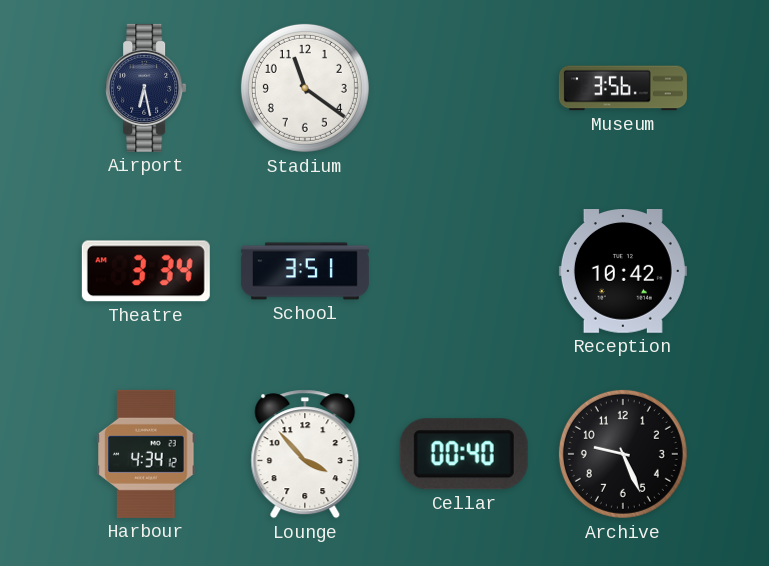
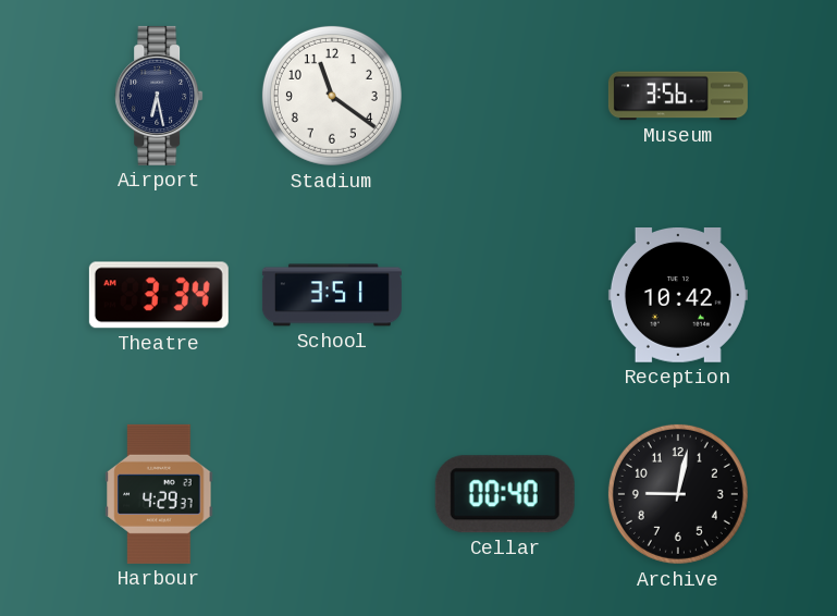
Harbour: 4:34 -> 4:29
Lounge: 3:53 -> none
Archive: 9:26 -> 9:02
